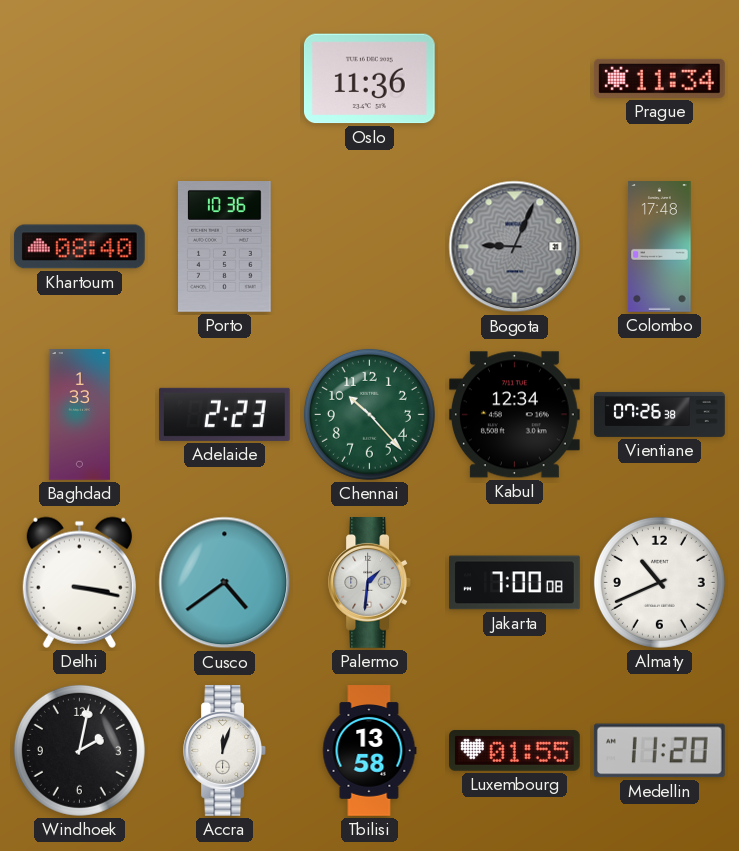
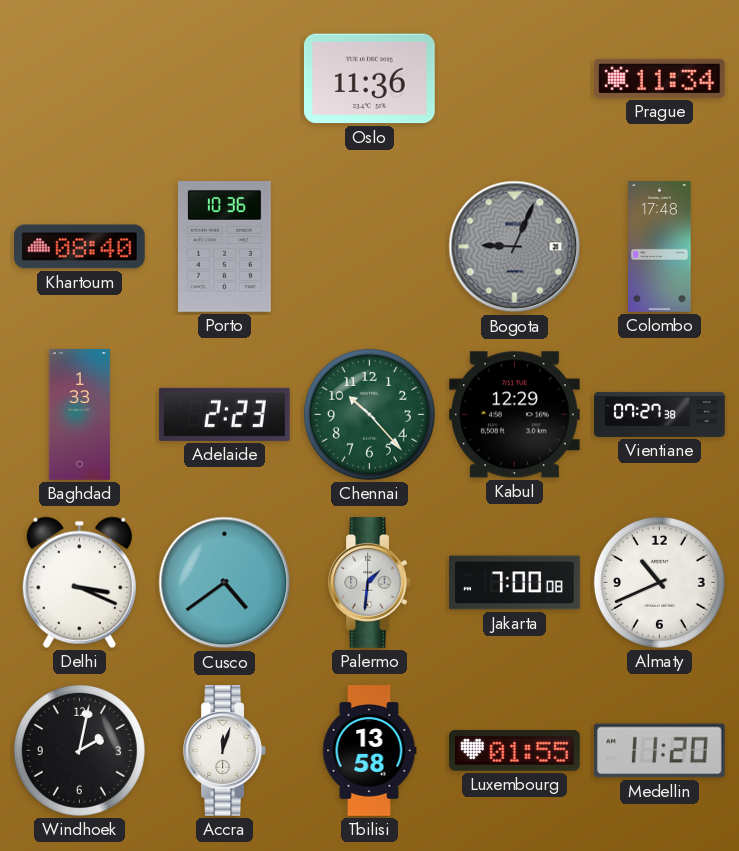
Kabul: 12:34 -> 12:29
Vientiane: 07:26 -> 07:27
Delhi: 3:17 -> 3:19
